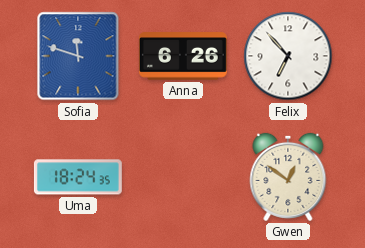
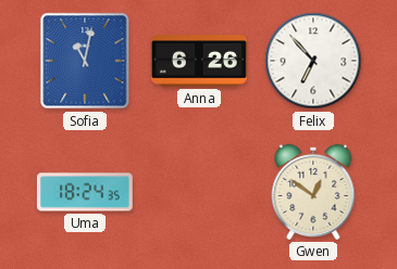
Sofia: 11:48 -> 11:02
